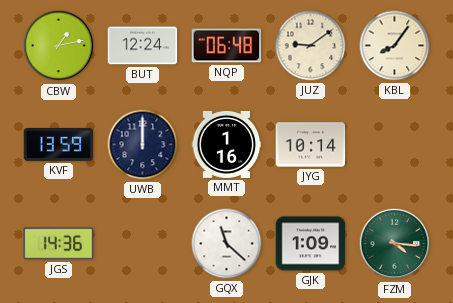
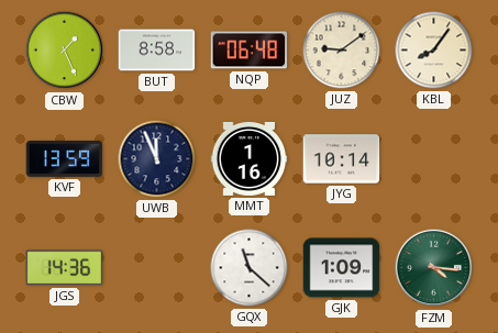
CBW: 1:13 -> 1:26
BUT: 12:24 -> 8:58
UWB: 12:00 -> 11:56
